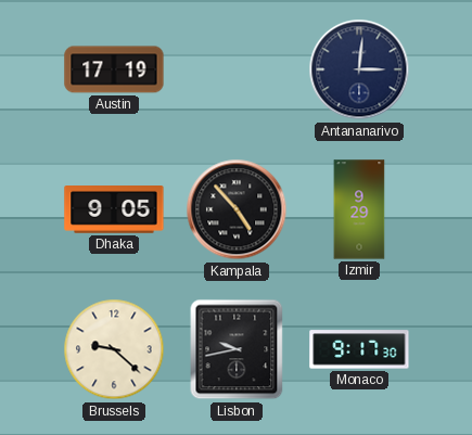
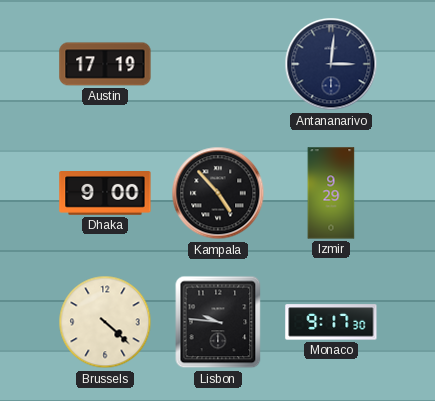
Dhaka: 9:05 -> 9:00
Brussels: 9:22 -> 4:22
Lisbon: 9:43 -> 9:46
